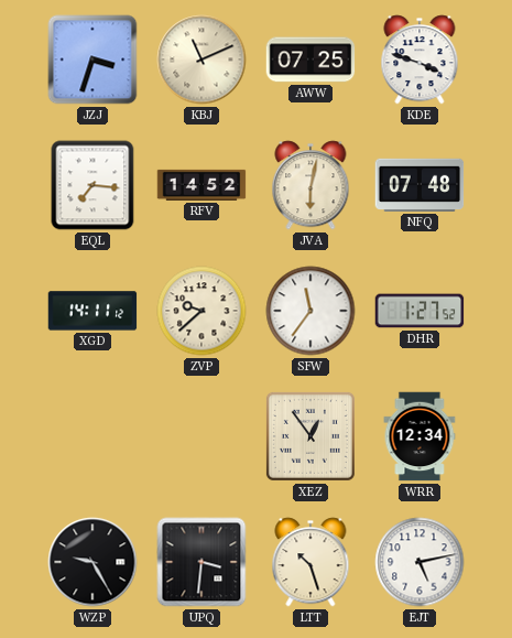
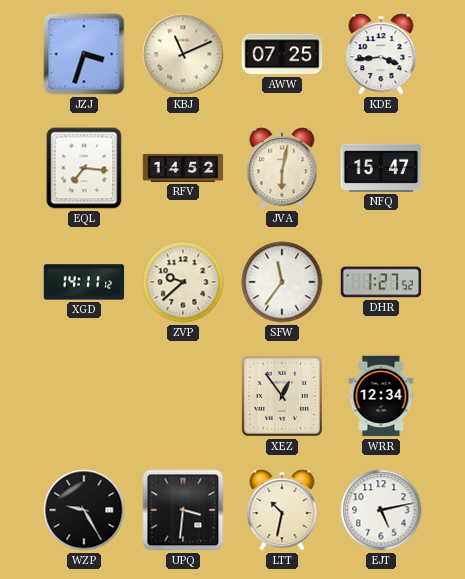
KDE: 3:48 -> 3:44
NFQ: 07:48 -> 15:47
LTT: 10:27 -> 10:32
